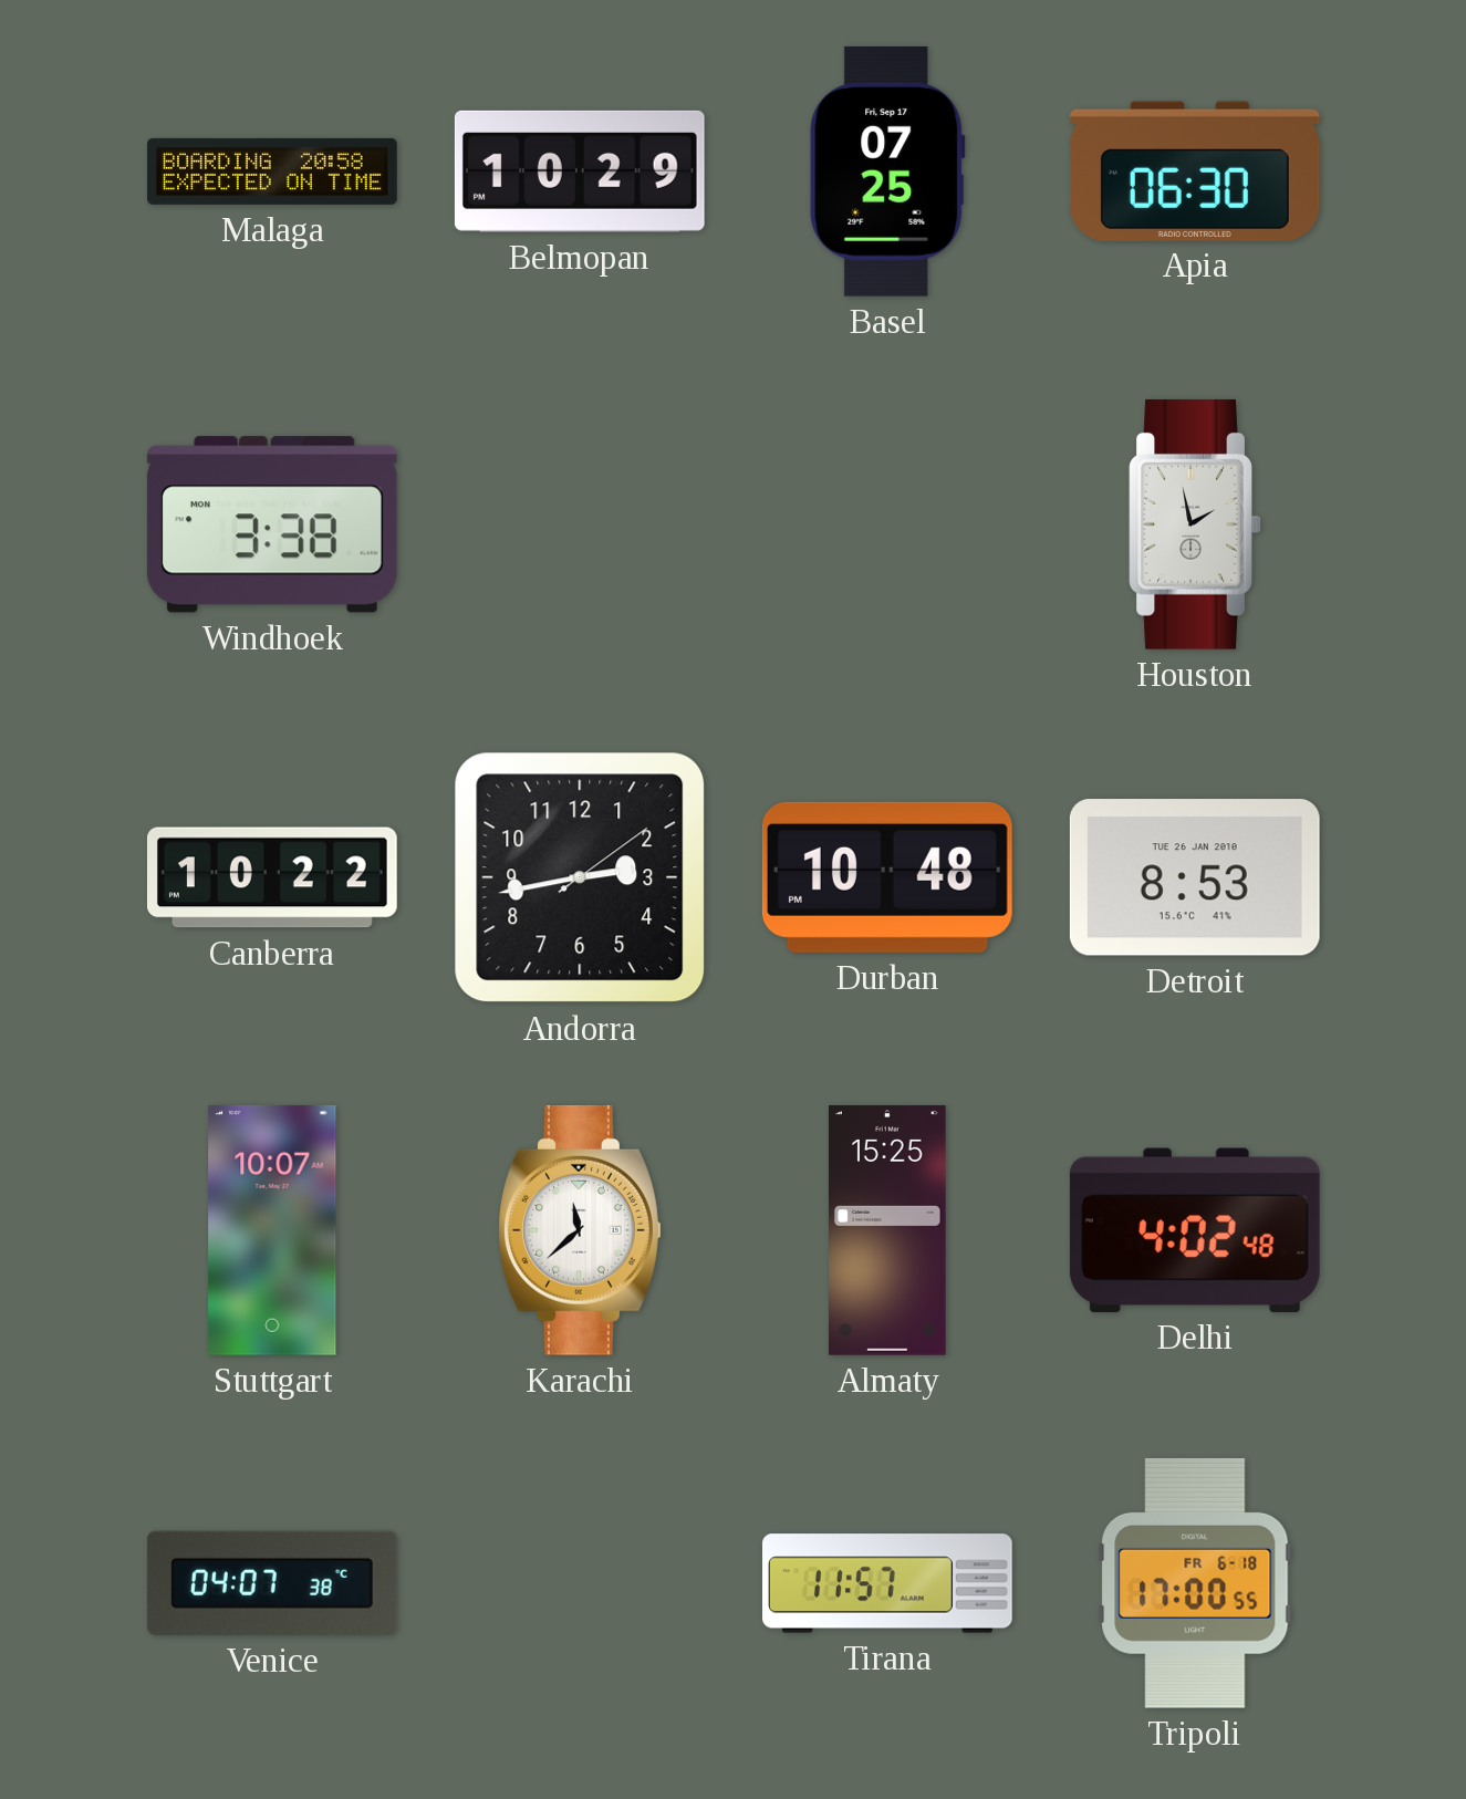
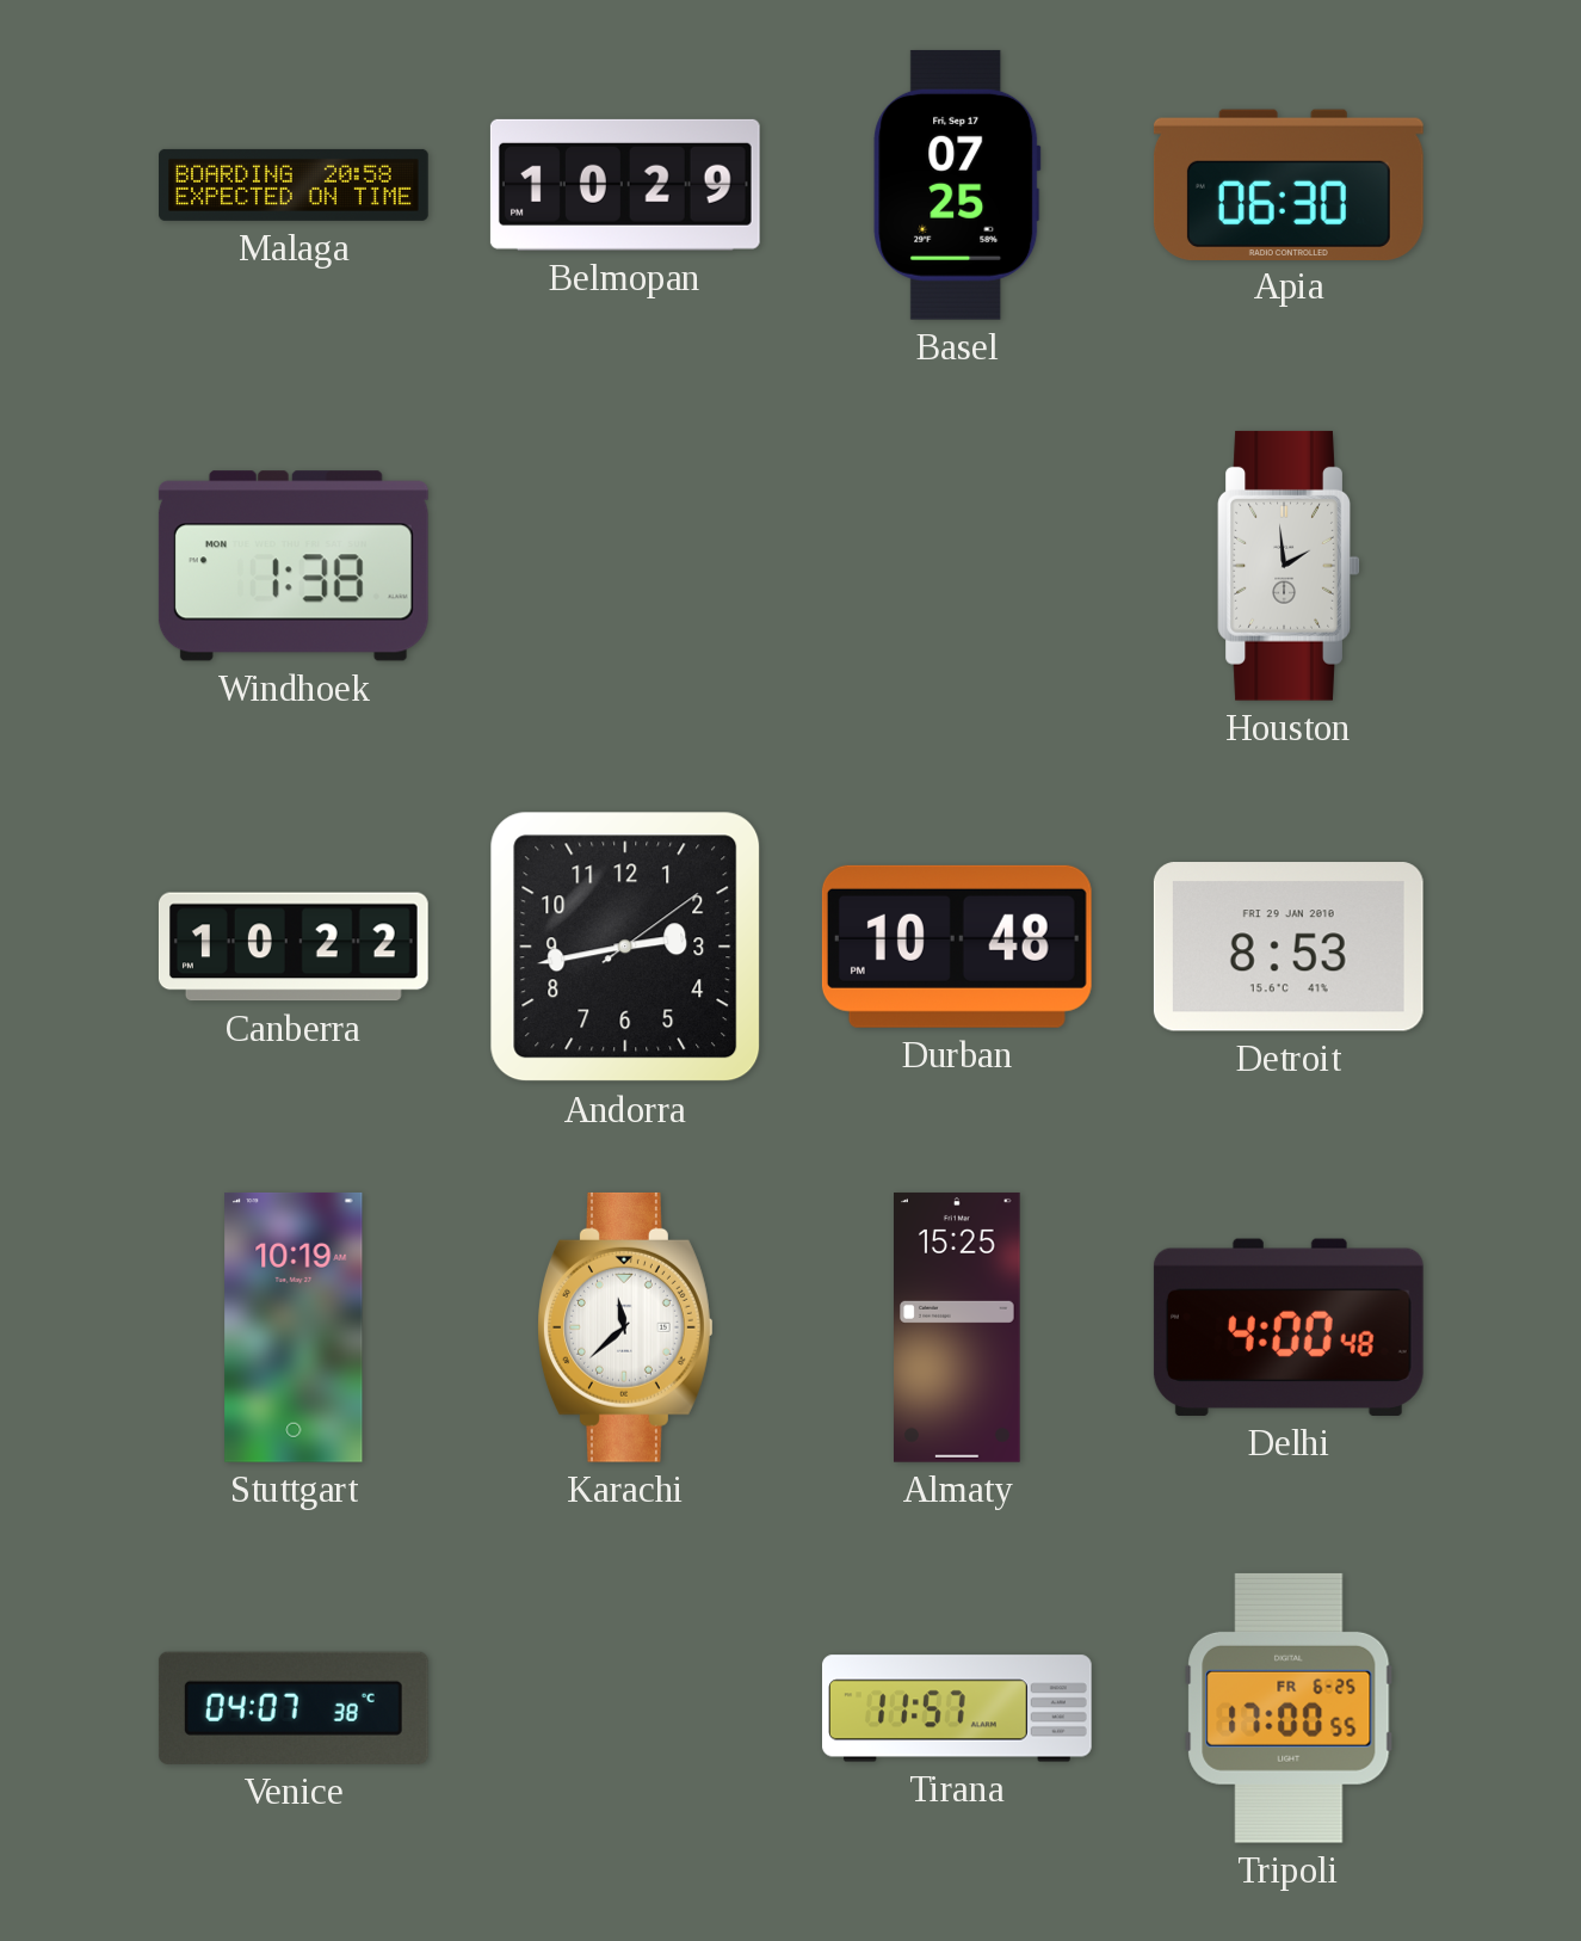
Windhoek: 3:38 -> 1:38
Houston: 1:58 -> 1:59
Detroit date: TUE 26 JAN 2010 -> FRI 29 JAN 2010
Stuttgart: 10:07 -> 10:19
Delhi: 4:02 -> 4:00
Tripoli date: FR 6-18 -> FR 6-25
